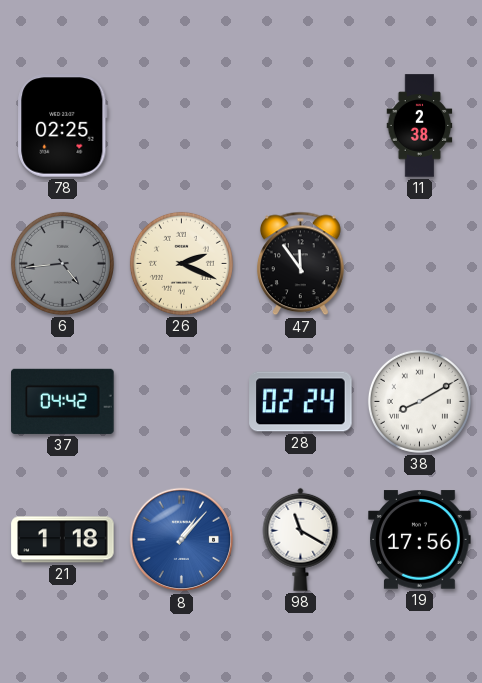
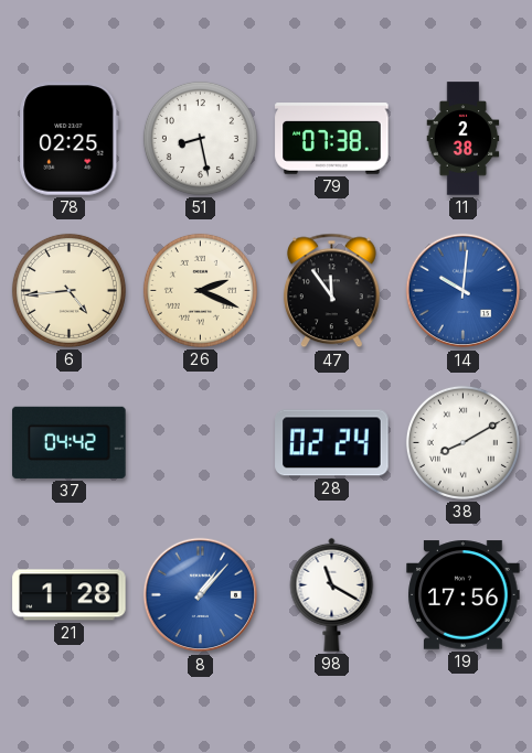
51: none -> 8:28
79: none -> 07:38
6 dial: grey -> cream
14: none -> 10:01
21: 1:18 -> 1:28
